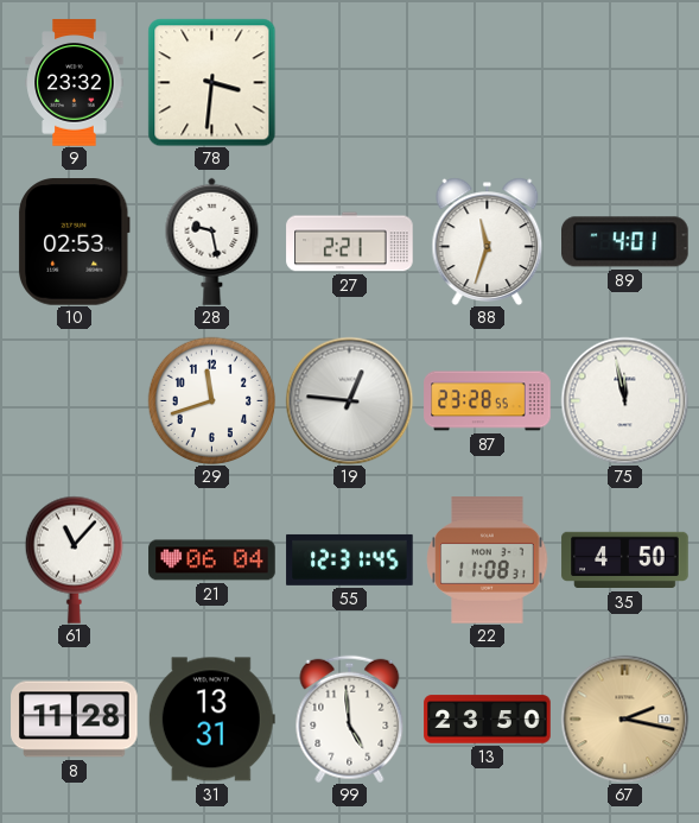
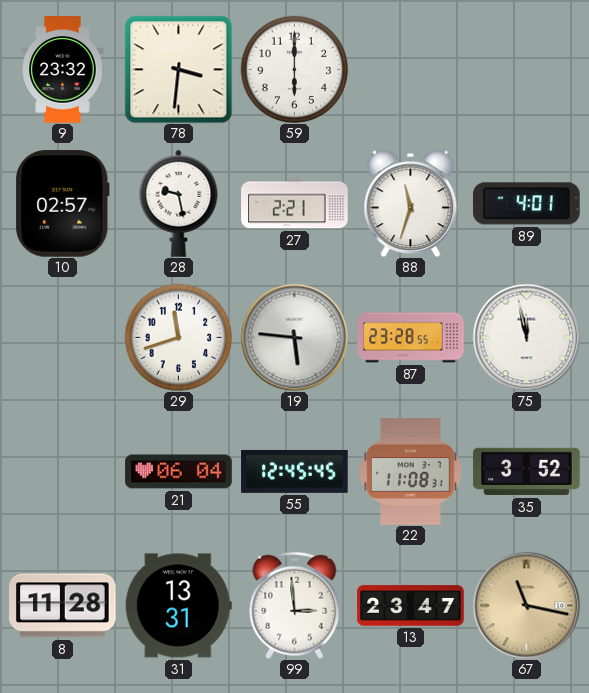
59: none -> 6:00
10: 02:53 -> 02:57
19: 12:46 -> 5:46
61: 11:07 -> none
55: 12:31 -> 12:45
35: 4:50 -> 3:52
99: 4:59 -> 2:59
13: 23:50 -> 23:47
67: 2:17 -> 11:17
